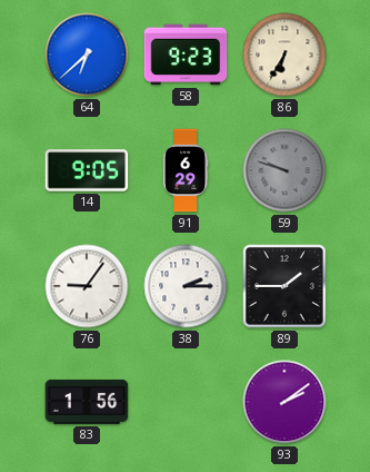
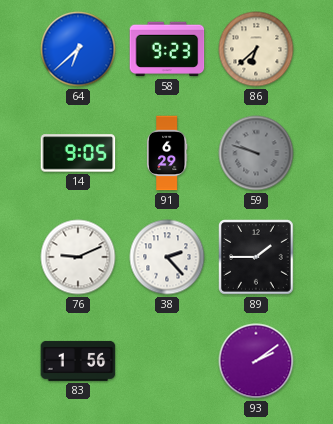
86: 6:35 -> 6:38
76: 9:06 -> 9:11
38: 2:15 -> 2:23
